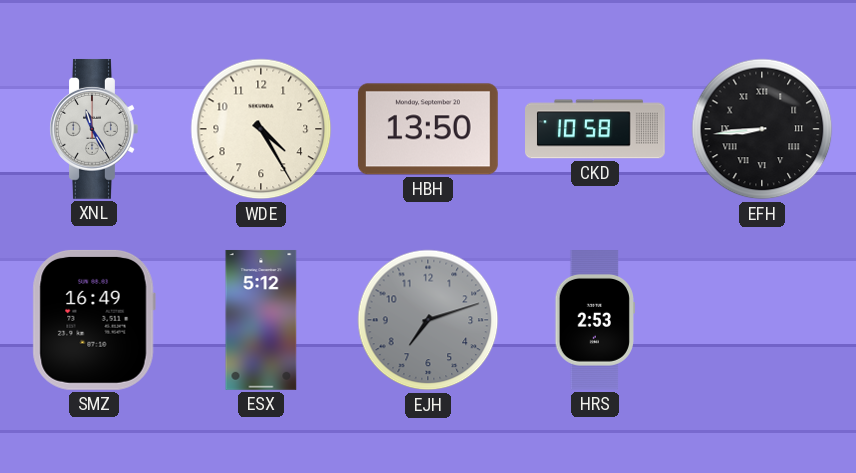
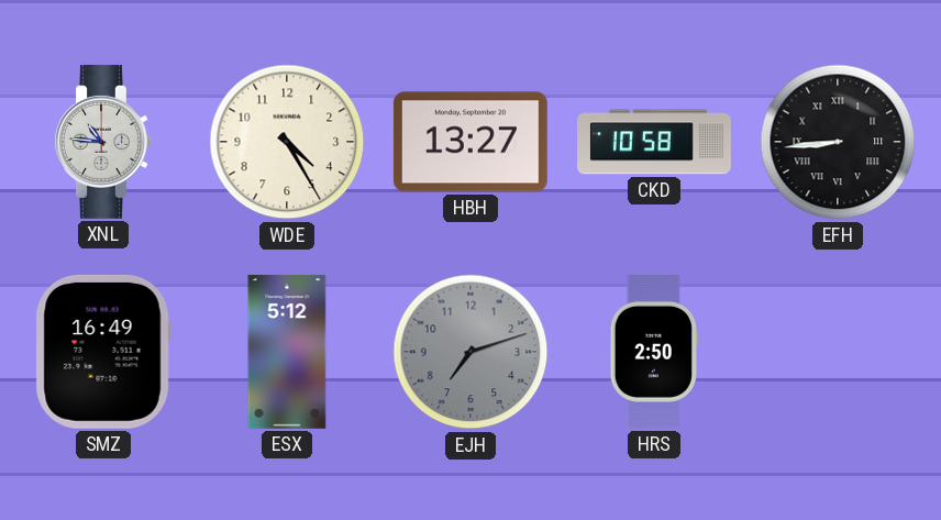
XNL: 11:25 -> 10:46
HBH: 13:50 -> 13:27
HRS: 2:53 -> 2:50
